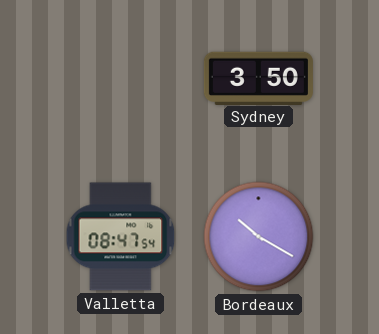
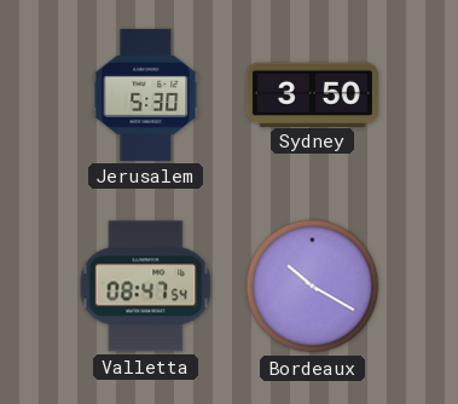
Jerusalem: none -> 5:30
